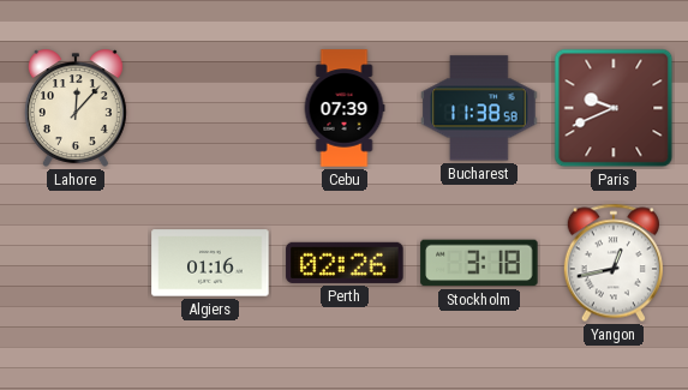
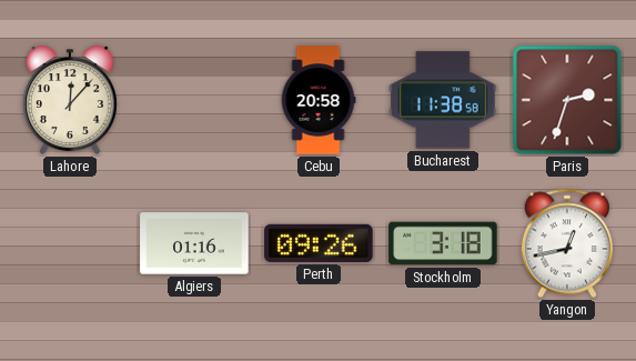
Cebu: 07:39 -> 20:58
Paris: 9:41 -> 2:33
Perth: 02:26 -> 09:26
